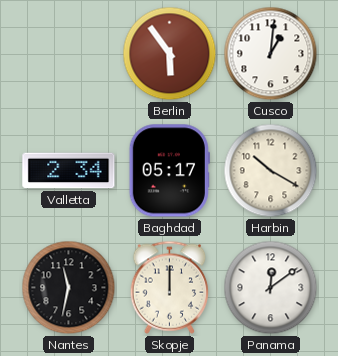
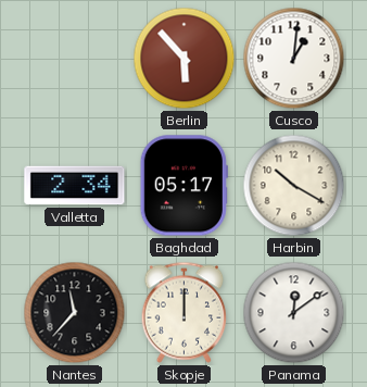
Berlin: 5:54 -> 5:53
Nantes: 11:32 -> 11:37
